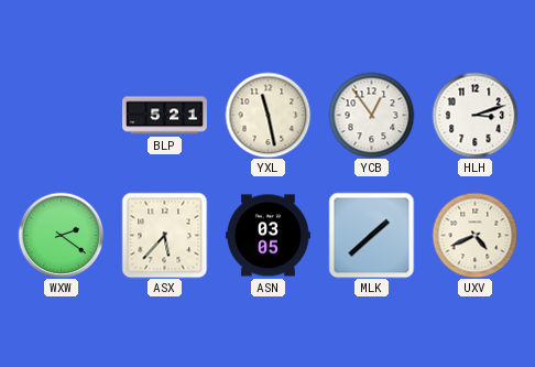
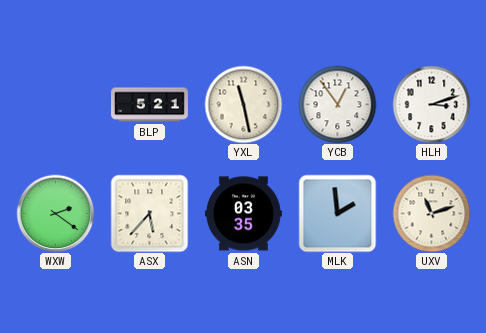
ASN: 03:05 -> 03:35
MLK: 1:38 -> 1:59
UXV: 4:41 -> 11:12
